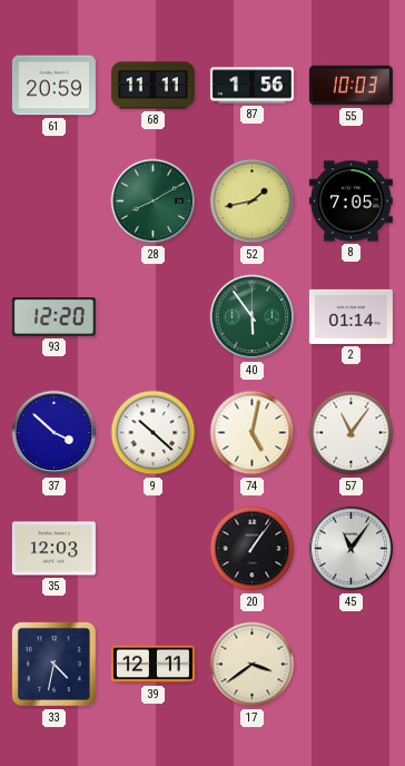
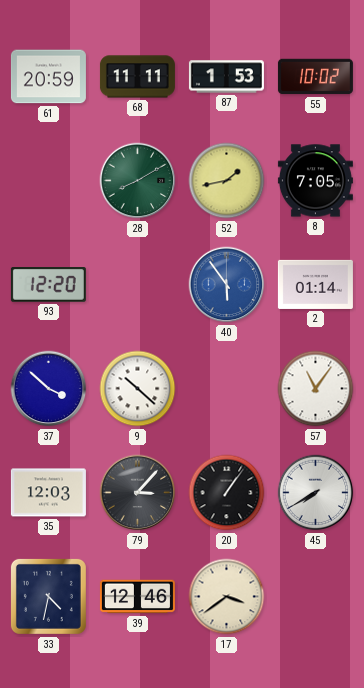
87: 1:56 -> 1:53
55: 10:03 -> 10:02
40 dial: green -> blue
74: 5:02 -> none
79: none -> 3:07
45: 11:06 -> 7:40
39: 12:11 -> 12:46
